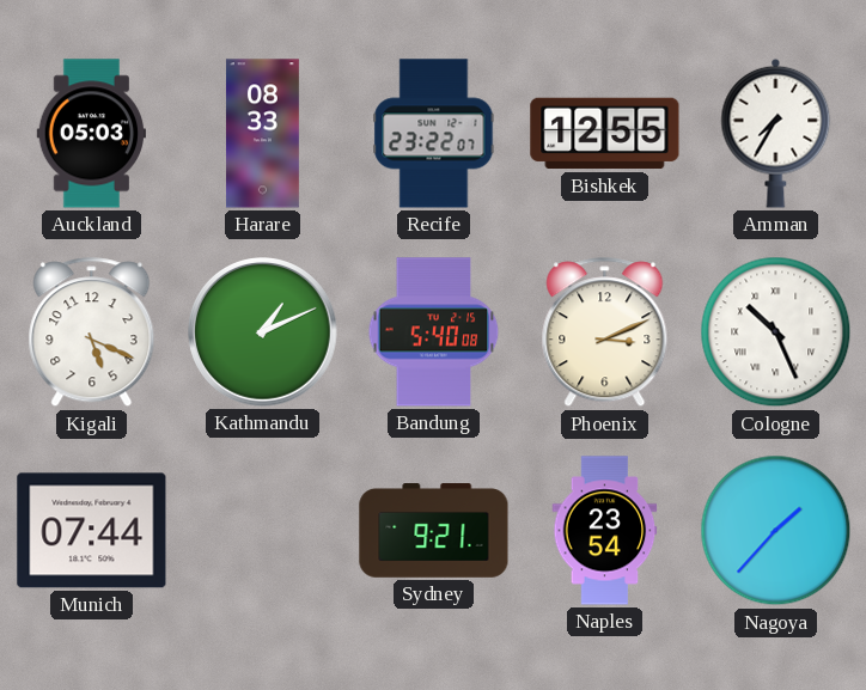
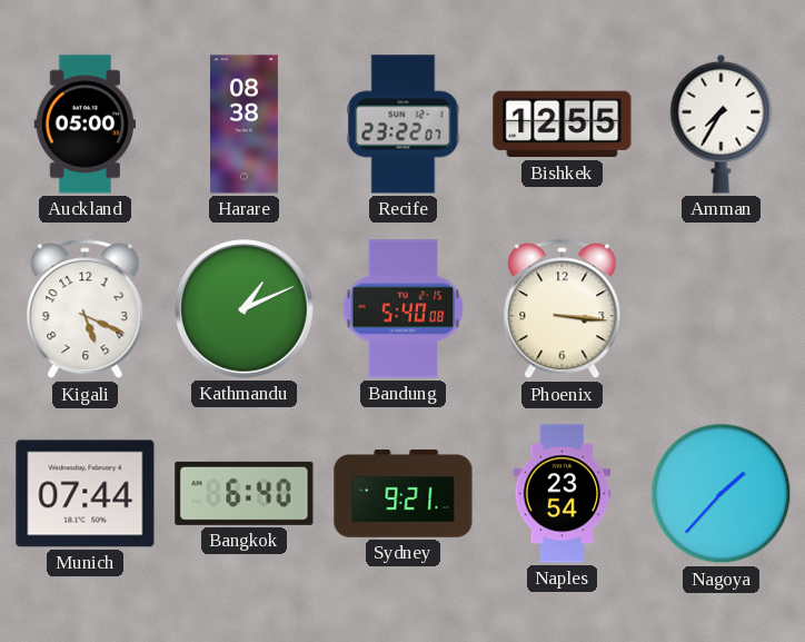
Auckland: 05:03 -> 05:00
Harare: 08:33 -> 08:38
Phoenix: 3:11 -> 3:16
Cologne: 10:26 -> none
Bangkok: none -> 6:40
